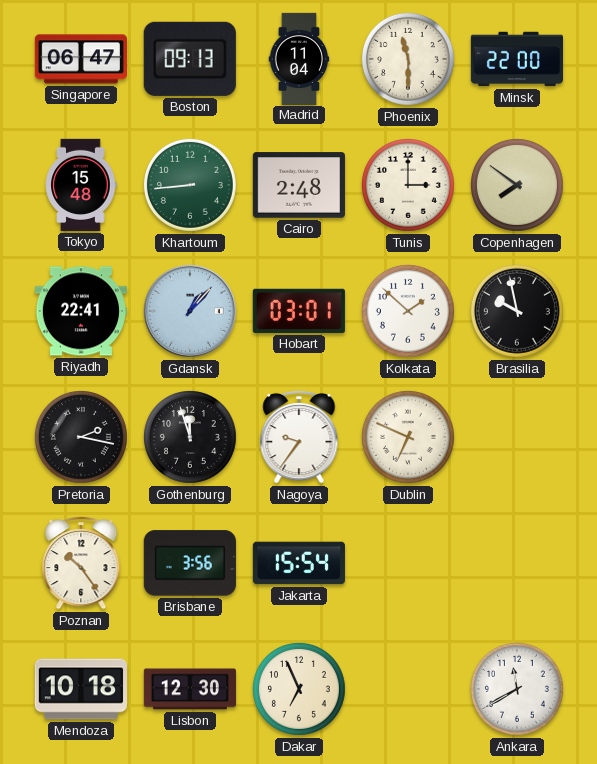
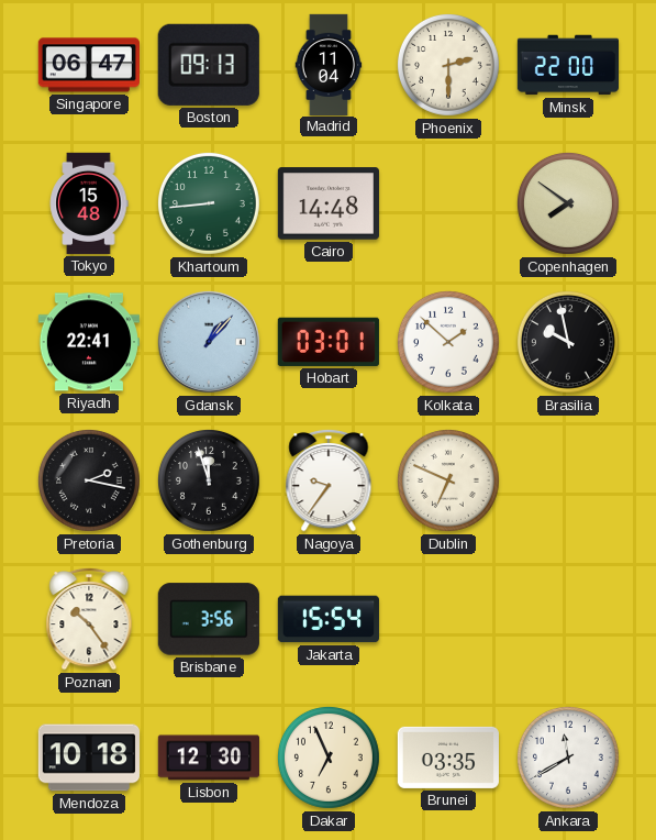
Phoenix: 11:30 -> 2:30
Cairo: 2:48 -> 14:48
Tunis: 3:00 -> none
Brunei: none -> 03:35
